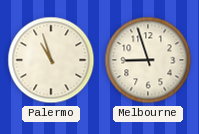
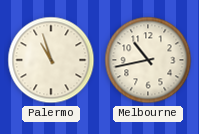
Melbourne: 8:57 -> 10:43
